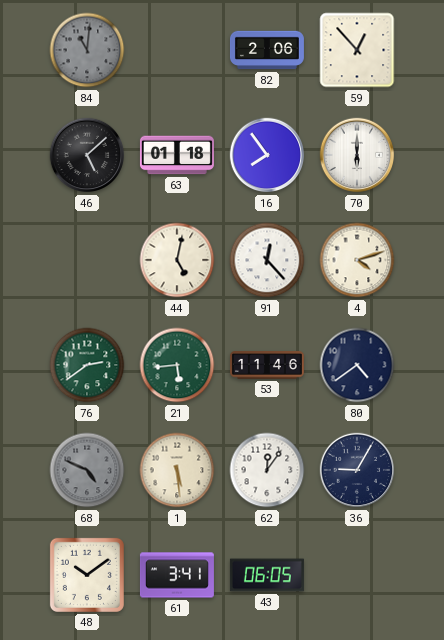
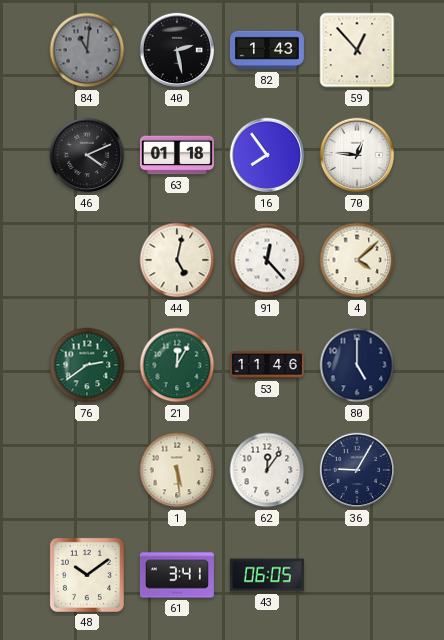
40: none -> 2:28
82: 2:06 -> 1:43
46: 5:08 -> 4:11
70: 6:00 -> 12:46
4: 4:12 -> 4:08
21: 5:44 -> 12:05
80: 4:39 -> 5:00
68: 4:49 -> none
